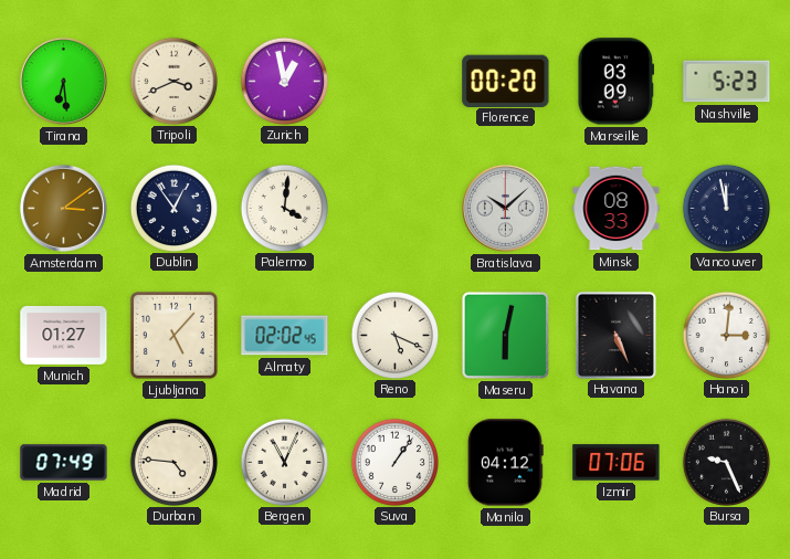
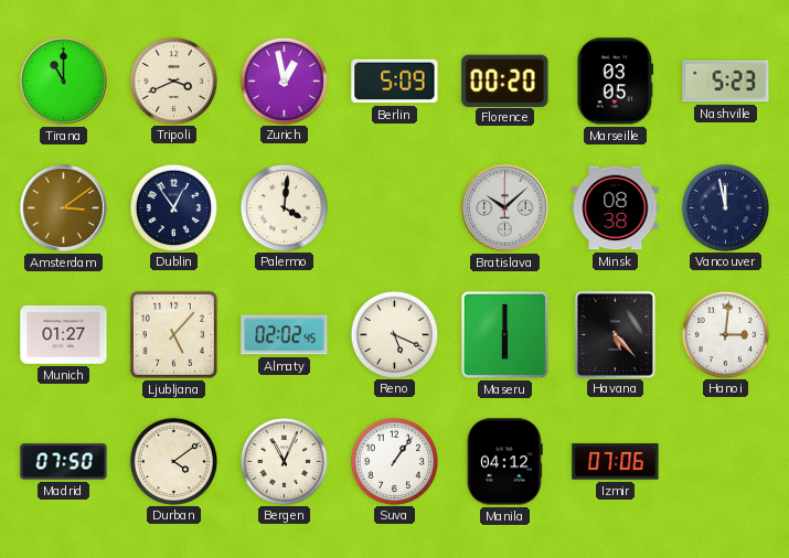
Tirana: 6:29 -> 11:00
Berlin: none -> 5:09
Marseille: 03:09 -> 03:05
Minsk: 08:33 -> 08:38
Maseru: 6:02 -> 6:00
Havana: 5:26 -> 5:23
Madrid: 07:49 -> 07:50
Durban: 4:46 -> 4:09
Bursa: 9:26 -> none
